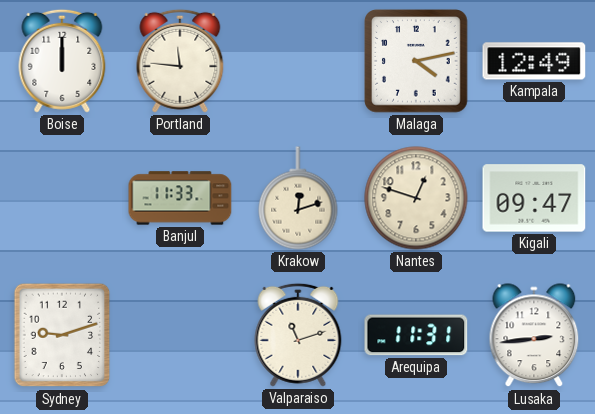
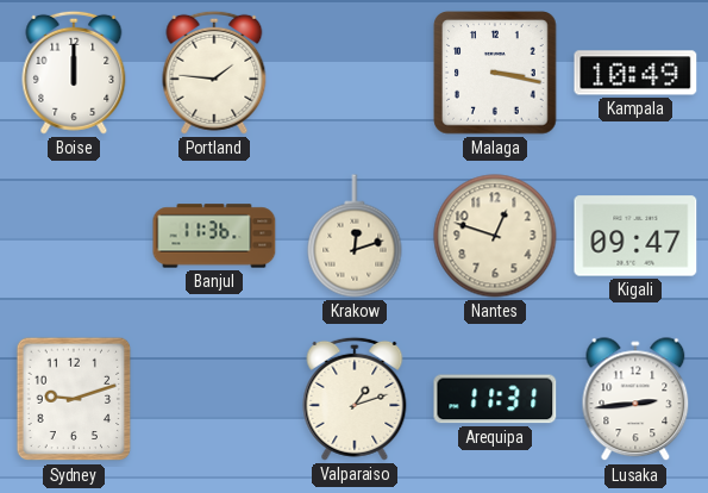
Portland: 11:46 -> 1:46
Malaga: 4:13 -> 3:17
Kampala: 12:49 -> 10:49
Banjul: 11:33 -> 11:36
Valparaiso: 11:12 -> 1:12
